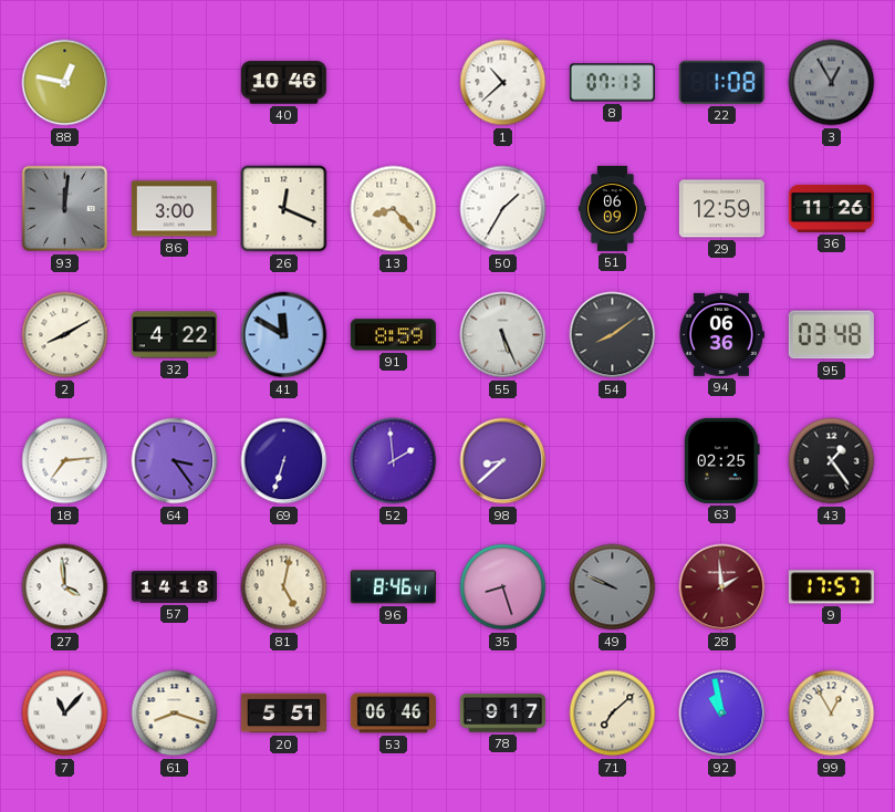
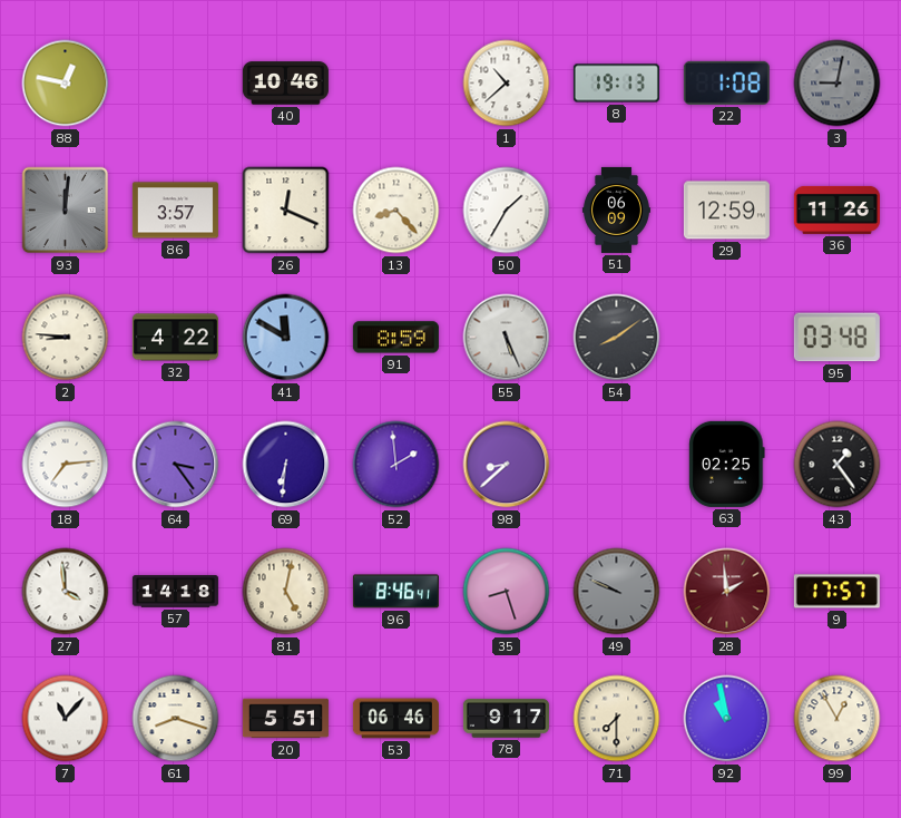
8: 07:13 -> 19:13
3: 12:55 -> 9:02
86: 3:00 -> 3:57
2: 8:10 -> 8:46
94: 06:36 -> none
69: 6:33 -> 6:31
71: 7:08 -> 7:30
